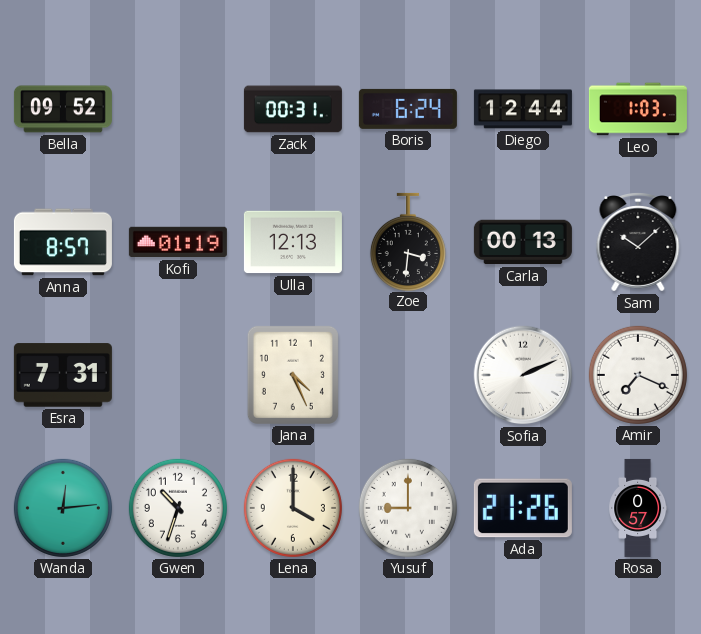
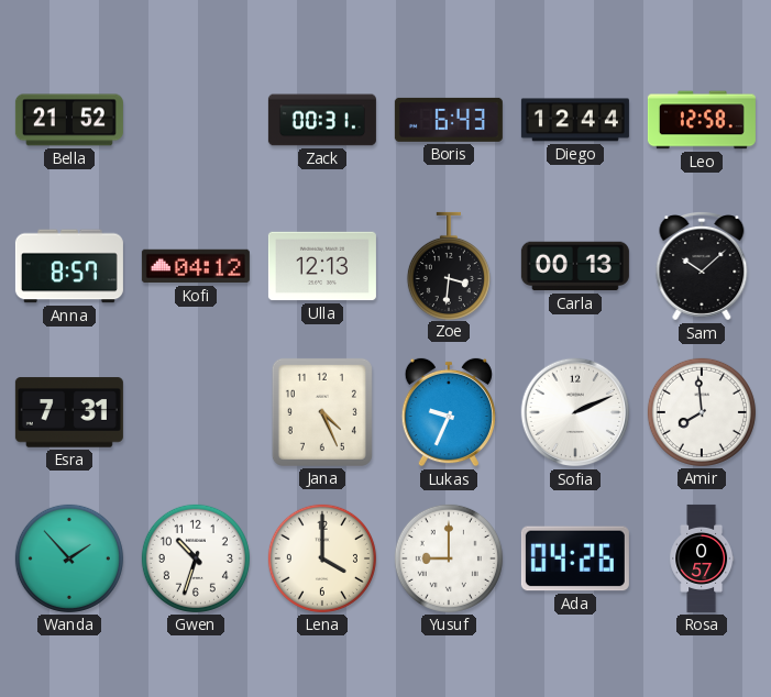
Bella: 09:52 -> 21:52
Boris: 6:24 -> 6:43
Leo: 1:03 -> 12:58
Kofi: 01:19 -> 04:12
Lukas: none -> 9:34
Amir: 7:19 -> 7:59
Wanda: 12:14 -> 1:53
Ada: 21:26 -> 04:26
